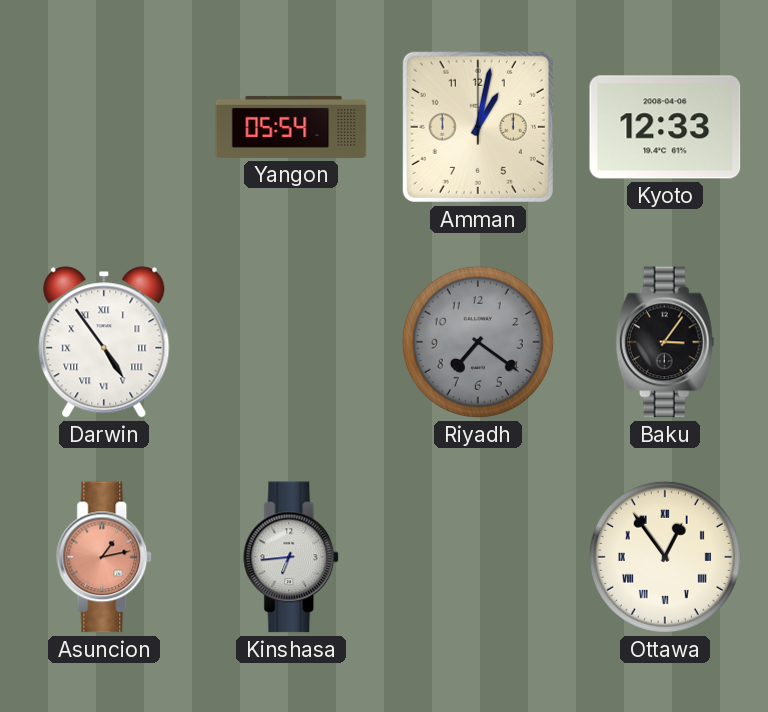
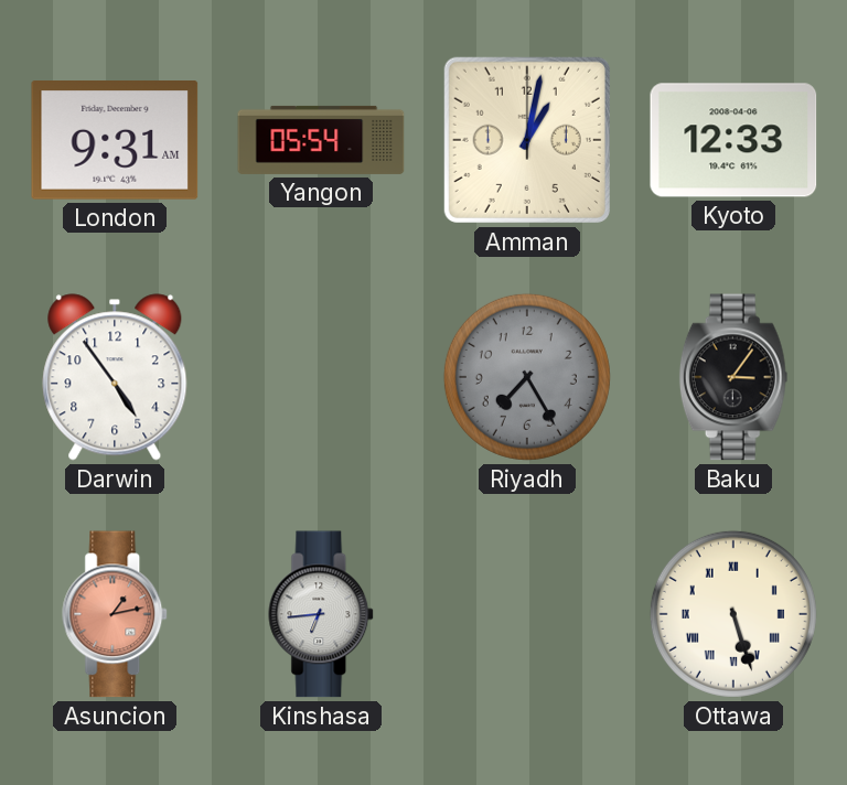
London: none -> 9:31
Darwin numerals: Roman -> Arabic
Riyadh: 7:21 -> 7:25
Ottawa: 12:54 -> 5:27
